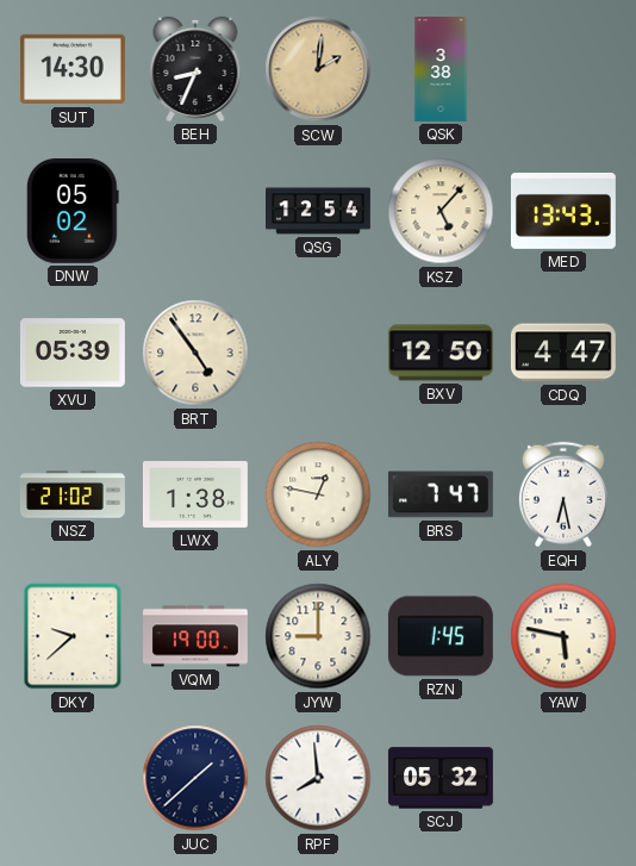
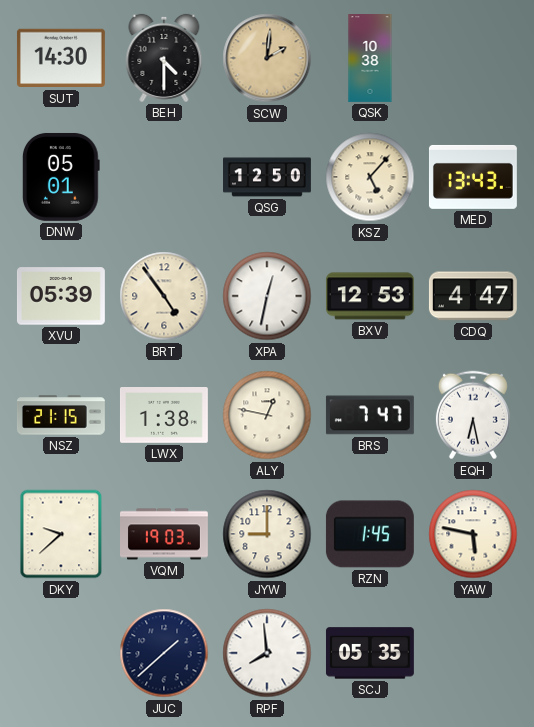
BEH: 8:34 -> 4:30
QSK: 3:38 -> 10:38
DNW: 05:02 -> 05:01
QSG: 12:54 -> 12:50
XPA: none -> 12:32
BXV: 12:50 -> 12:53
NSZ: 21:02 -> 21:15
VQM: 19:00 -> 19:03
SCJ: 05:32 -> 05:35
